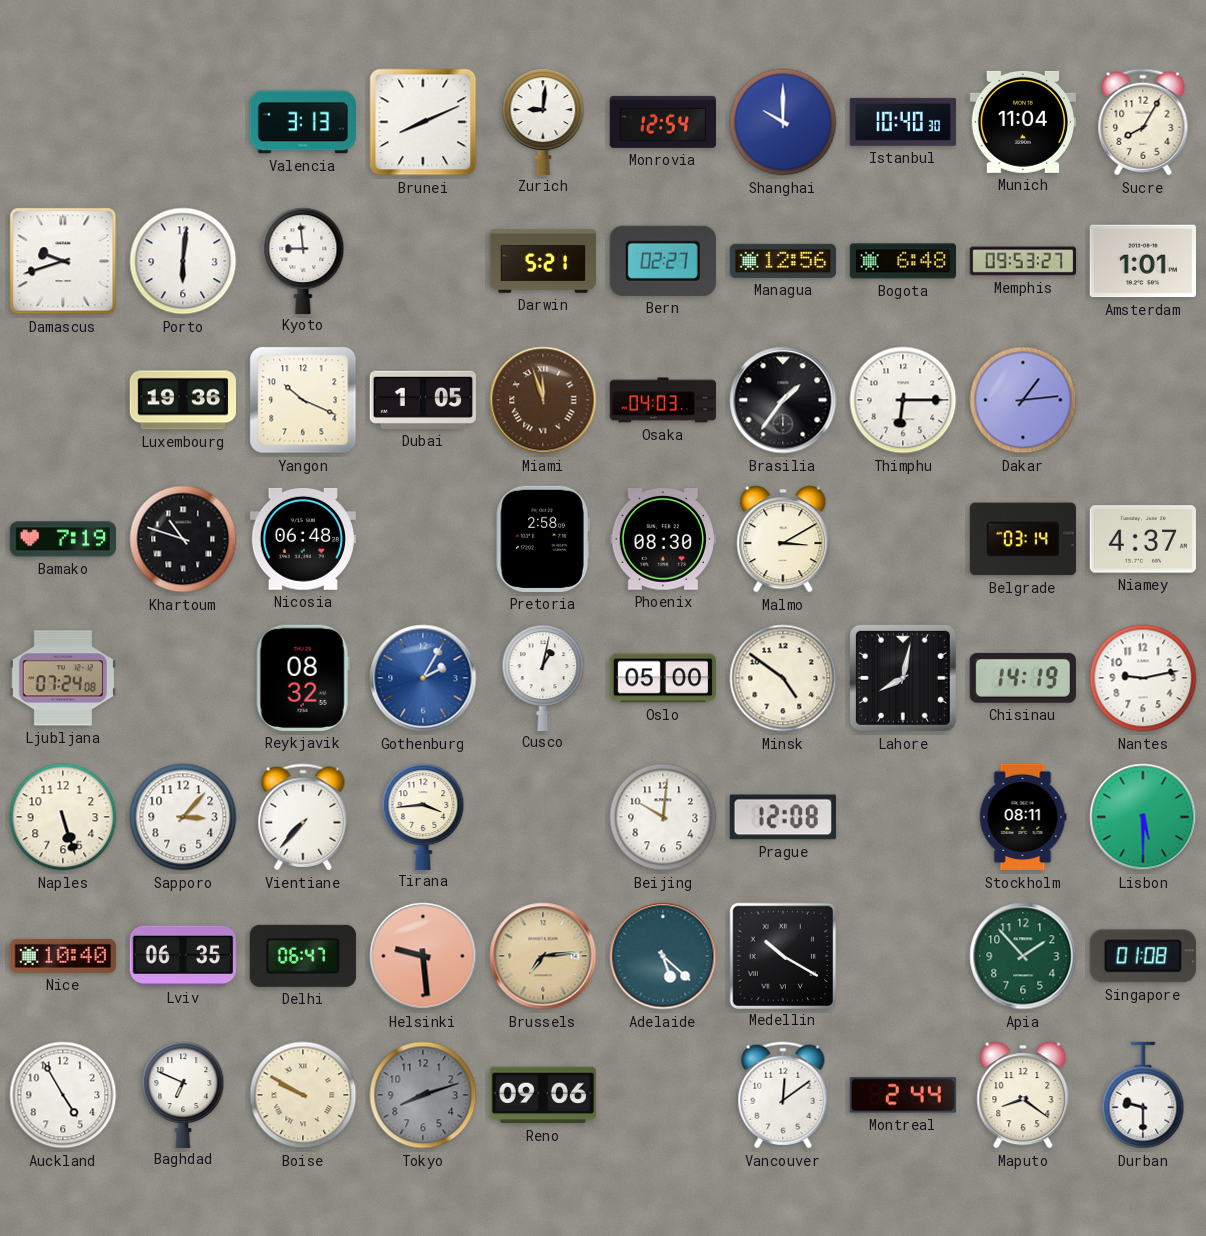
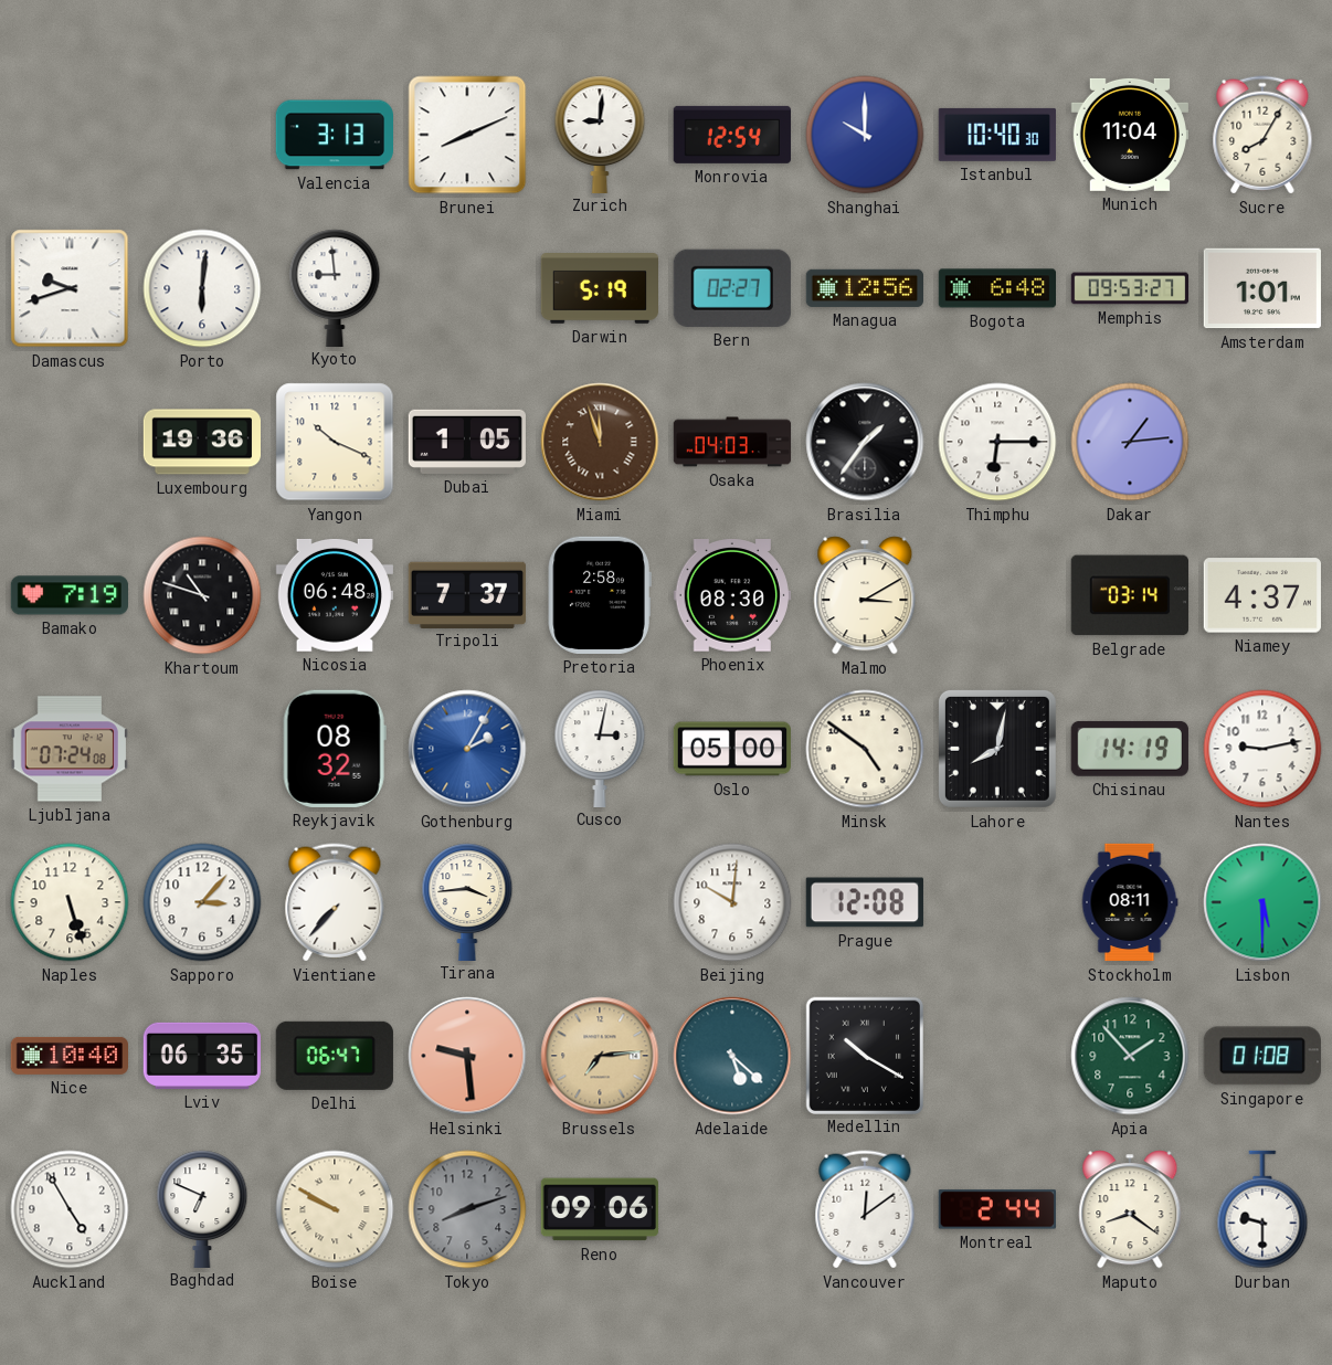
Darwin: 5:21 -> 5:19
Tripoli: none -> 7:37
Cusco: 1:02 -> 3:02
